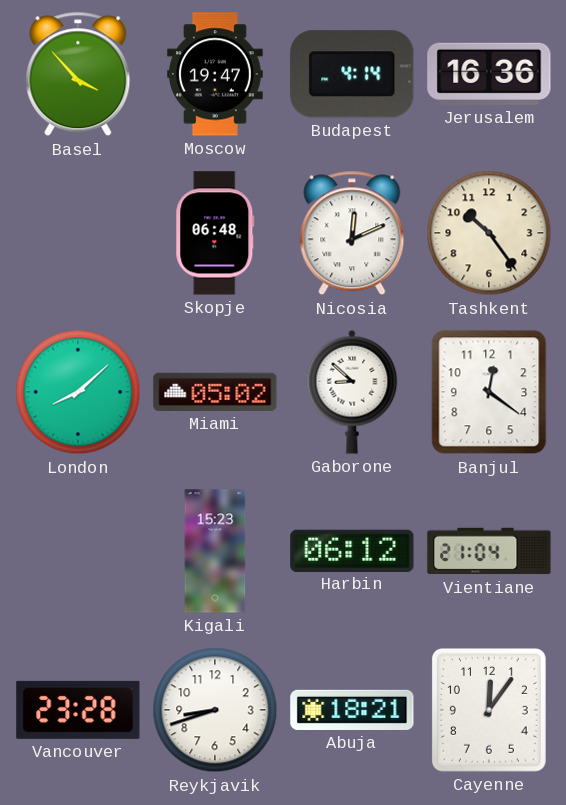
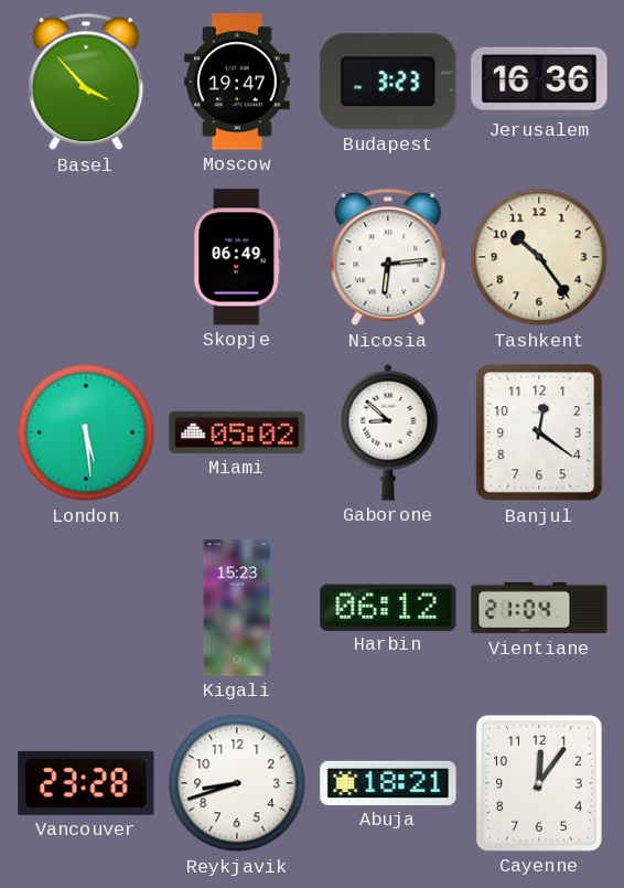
Budapest: 4:14 -> 3:23
Skopje: 06:48 -> 06:49
Nicosia: 12:11 -> 6:14
London: 8:08 -> 5:29
